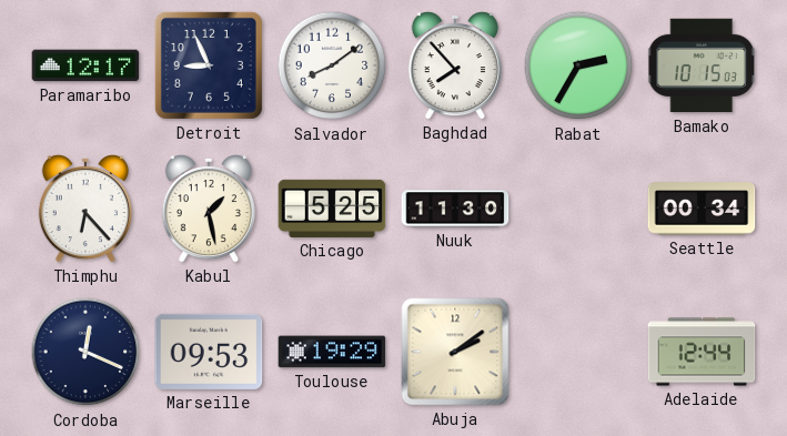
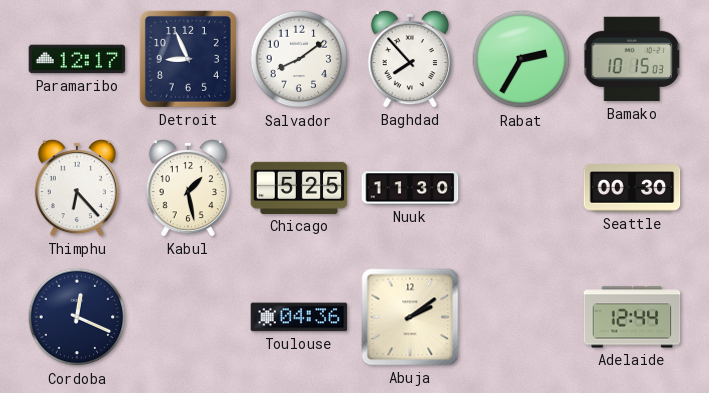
Seattle: 00:34 -> 00:30
Marseille: 09:53 -> none
Toulouse: 19:29 -> 04:36
